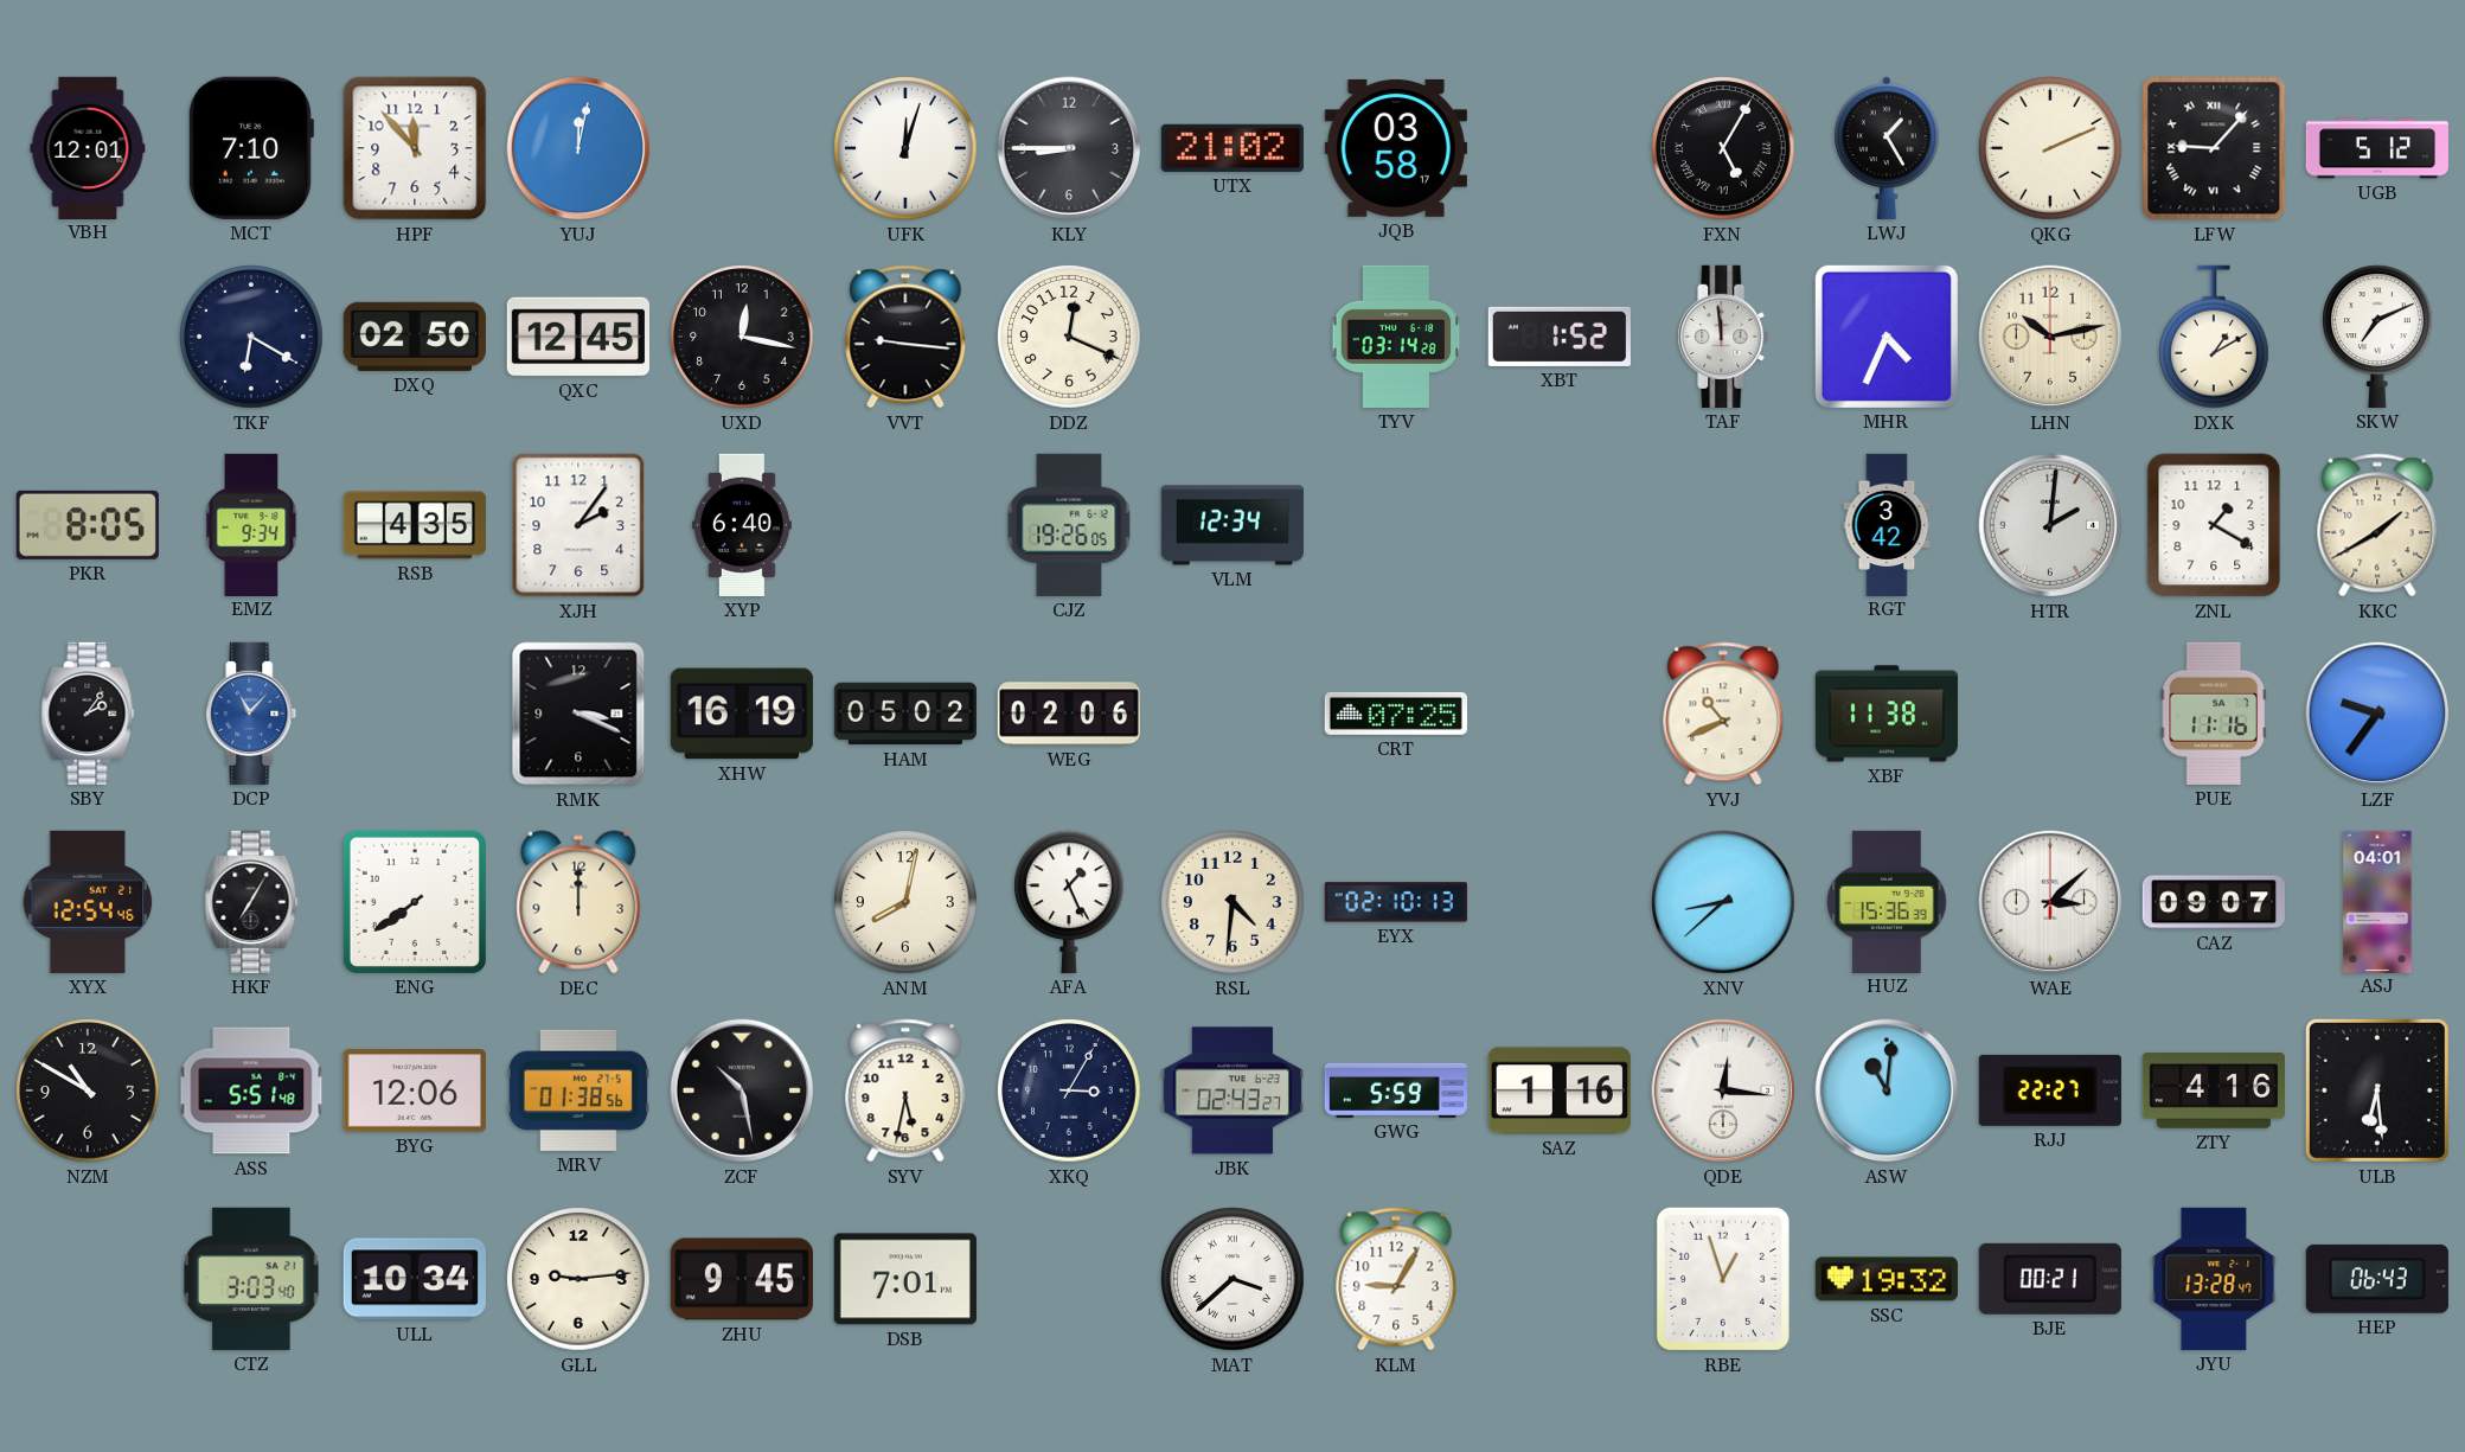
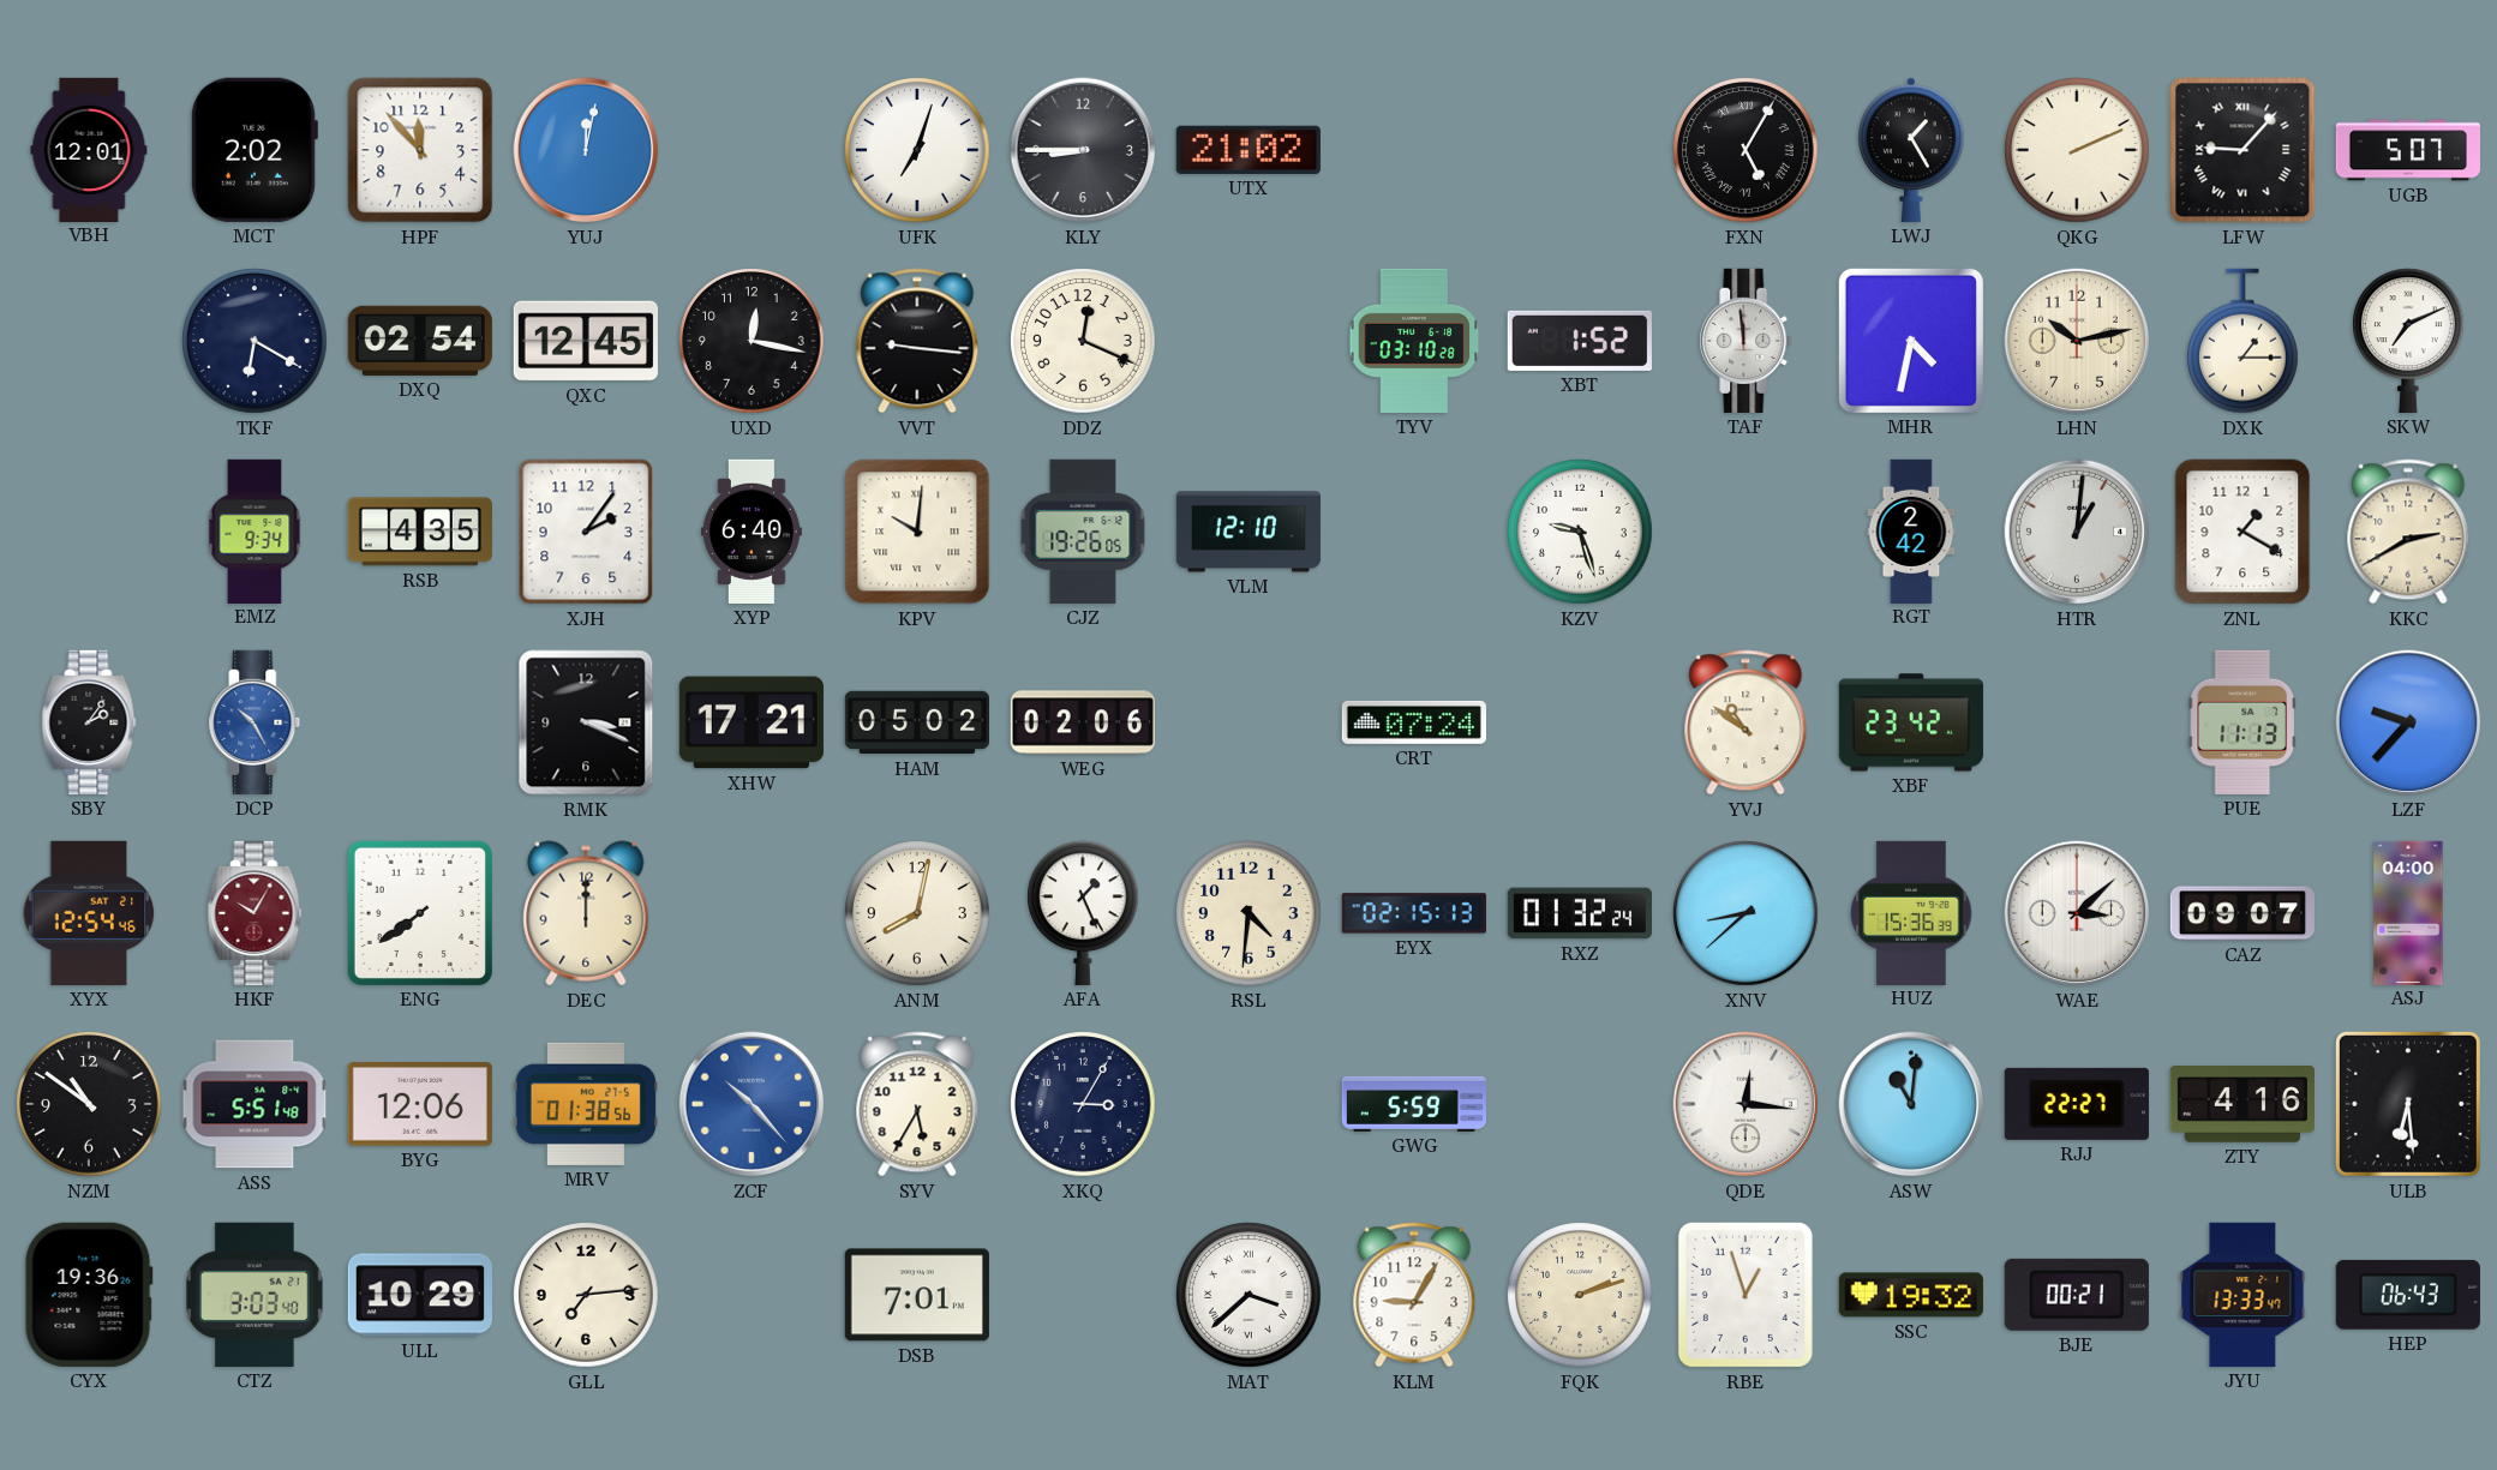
MCT: 7:10 -> 2:02
UFK: 12:03 -> 7:03
JQB: 03:58 -> none
UGB: 5:12 -> 5:07
DXQ: 02:50 -> 02:54
TYV: 03:14 -> 03:10
MHR: 4:34 -> 4:32
DXK: 1:10 -> 1:15
PKR: 8:05 -> none
KPV: none -> 10:01
VLM: 12:34 -> 12:10
KZV: none -> 9:27
RGT: 3:42 -> 2:42
HTR: 2:01 -> 1:01
KKC: 1:40 -> 2:40
DCP: 11:07 -> 10:25
XHW: 16:19 -> 17:21
CRT: 07:25 -> 07:24
YVJ: 10:41 -> 10:51
XBF: 11:38 -> 23:42
PUE: 11:16 -> 11:13
LZF: 9:36 -> 9:37
HKF: 7:05 -> 10:05
HKF dial: black -> burgundy
EYX: 02:10 -> 02:15
RXZ: none -> 01:32
ASJ: 04:01 -> 04:00
NZM: 10:50 -> 10:51
ZCF: 10:28 -> 10:23
ZCF dial: black -> blue
SYV: 5:32 -> 5:35
JBK: 02:43 -> none
SAZ: 1:16 -> none
CYX: none -> 19:36
ULL: 10:34 -> 10:29
GLL: 9:14 -> 7:14
ZHU: 9:45 -> none
FQK: none -> 2:12
JYU: 13:28 -> 13:33
